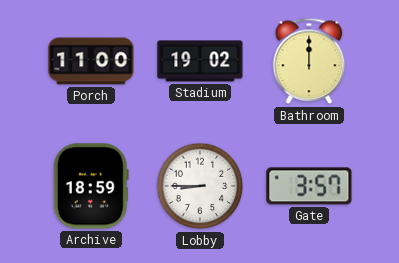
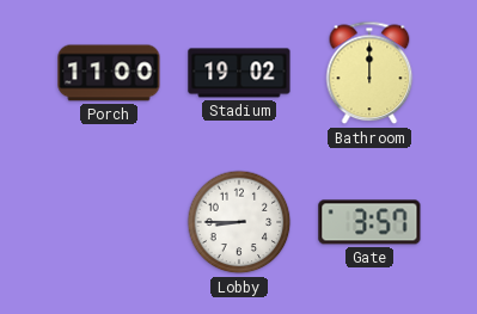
Archive: 18:59 -> none
